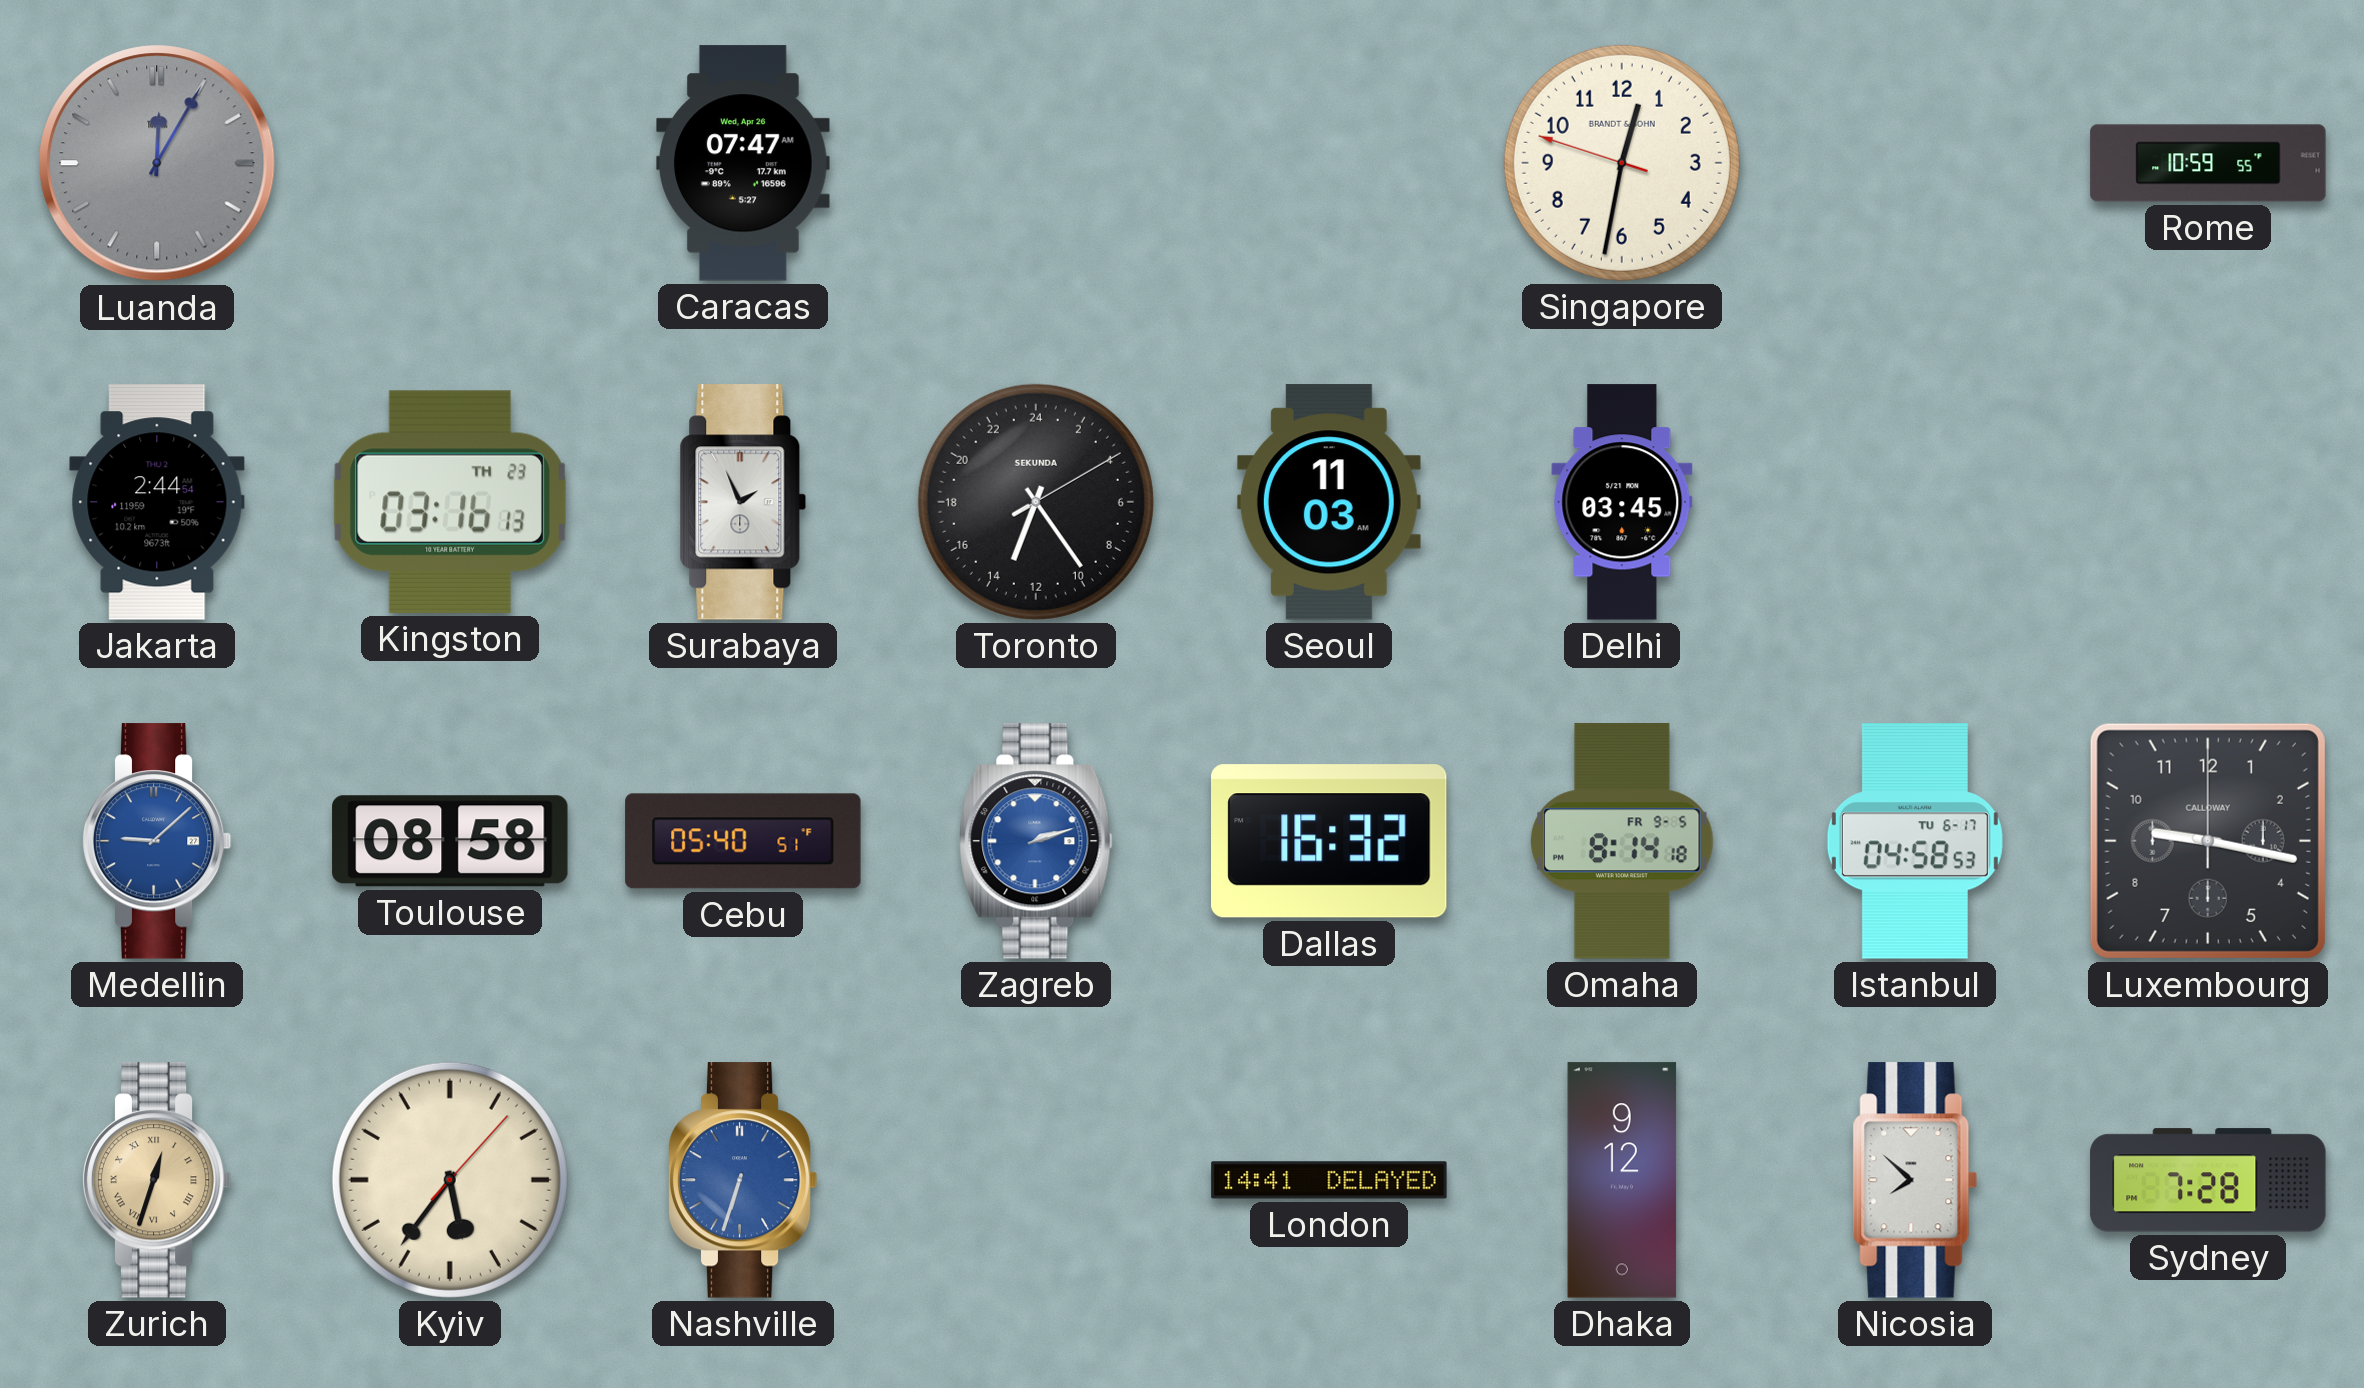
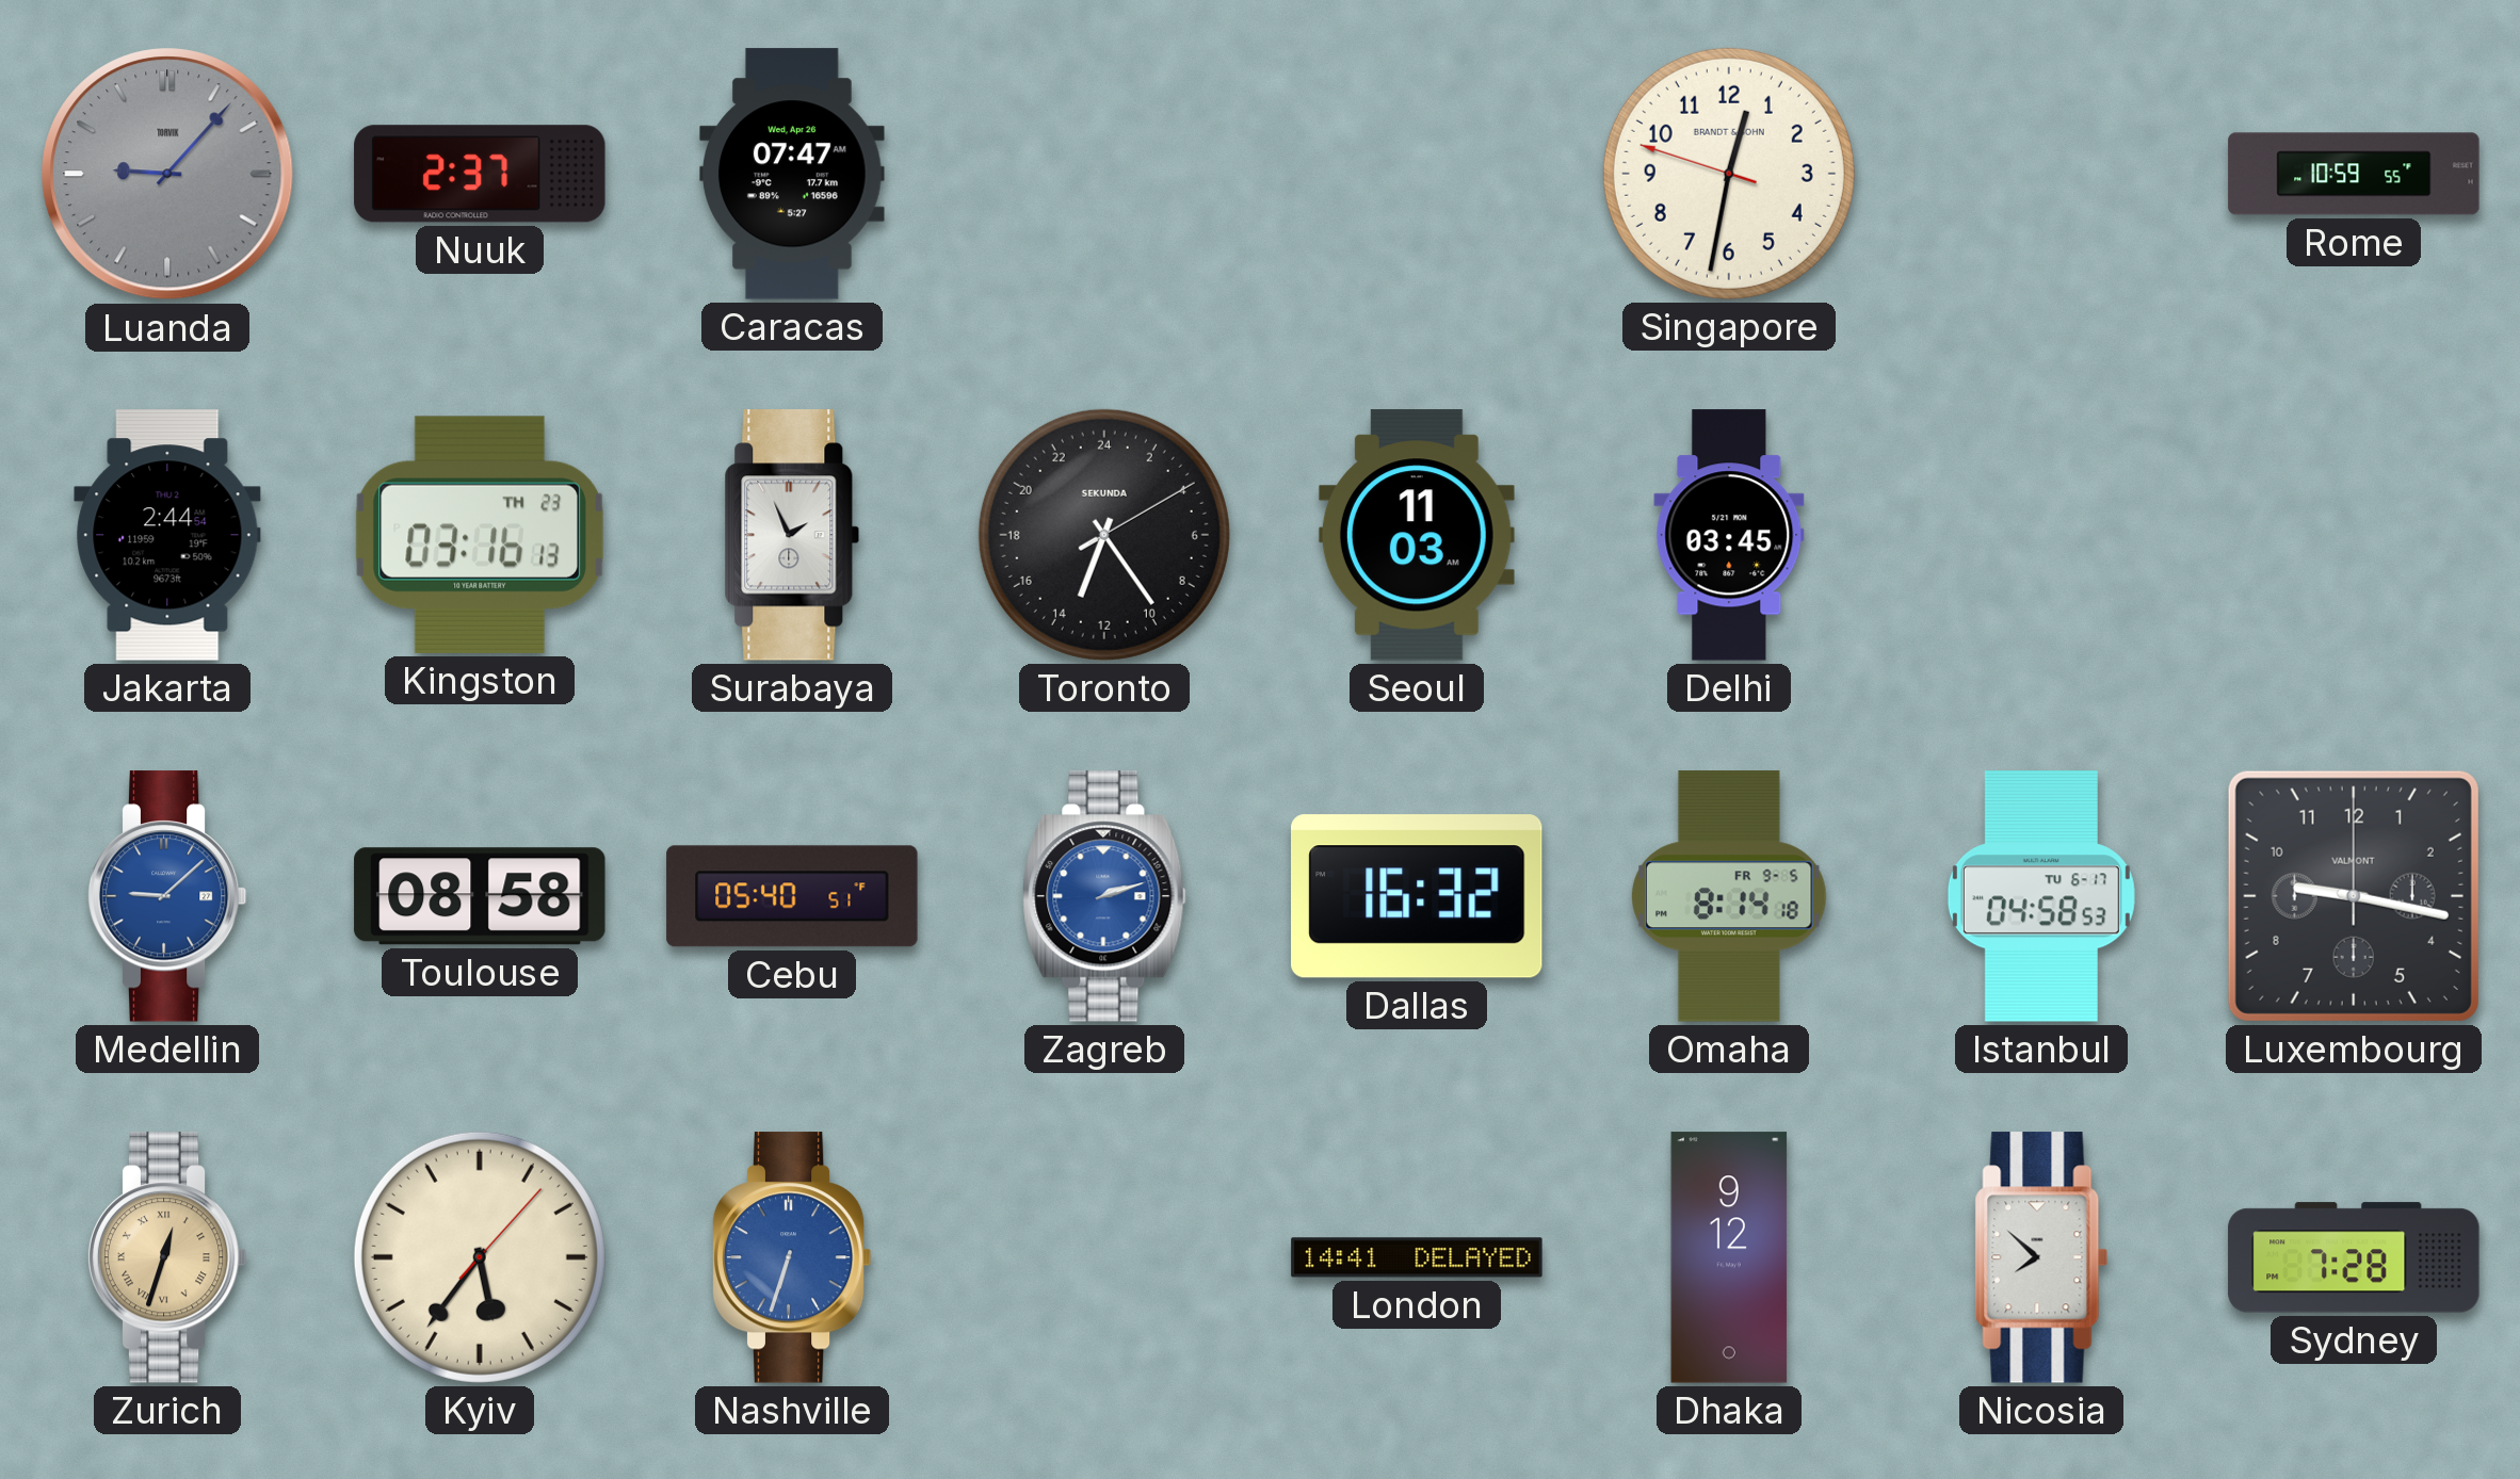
Luanda: 12:05 -> 9:07
Nuuk: none -> 2:37
Luxembourg brand: CALLOWAY -> VALMONT
